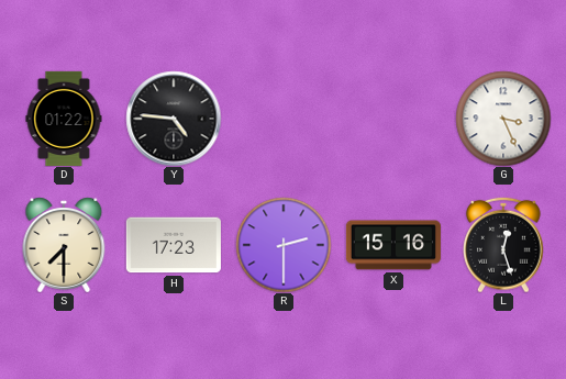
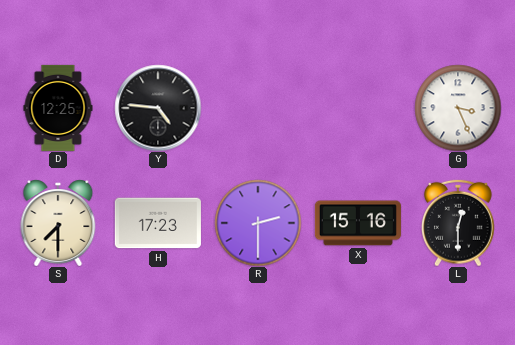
D: 01:22 -> 12:25
L: 12:27 -> 12:30
